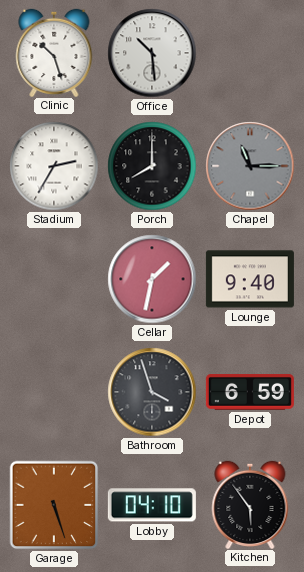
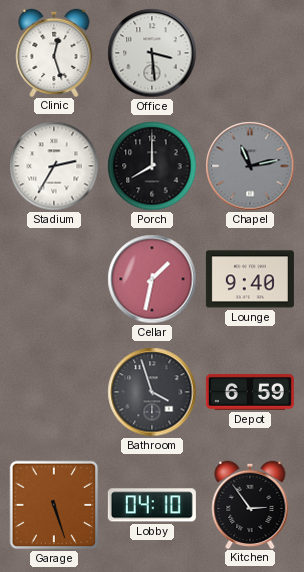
Clinic: 10:27 -> 12:27
Office: 10:29 -> 3:29
Chapel: 11:15 -> 11:13
Kitchen: 5:54 -> 2:54
